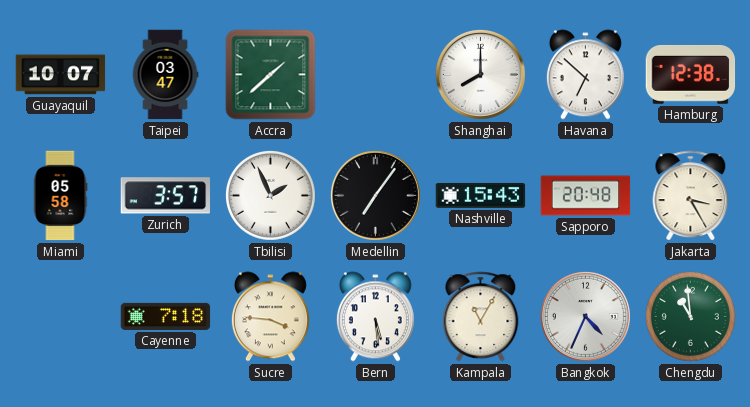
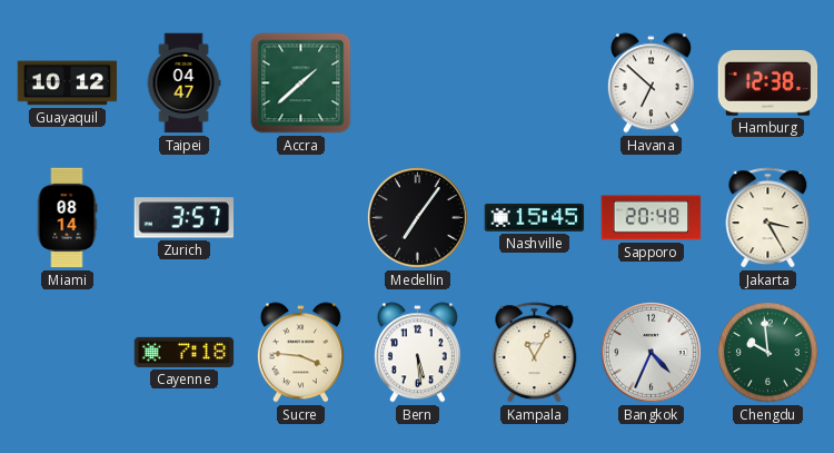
Guayaquil: 10:07 -> 10:12
Taipei: 03:47 -> 04:47
Shanghai: 8:00 -> none
Miami: 05:58 -> 08:14
Tbilisi: 1:56 -> none
Nashville: 15:43 -> 15:45
Chengdu: 10:59 -> 9:59
